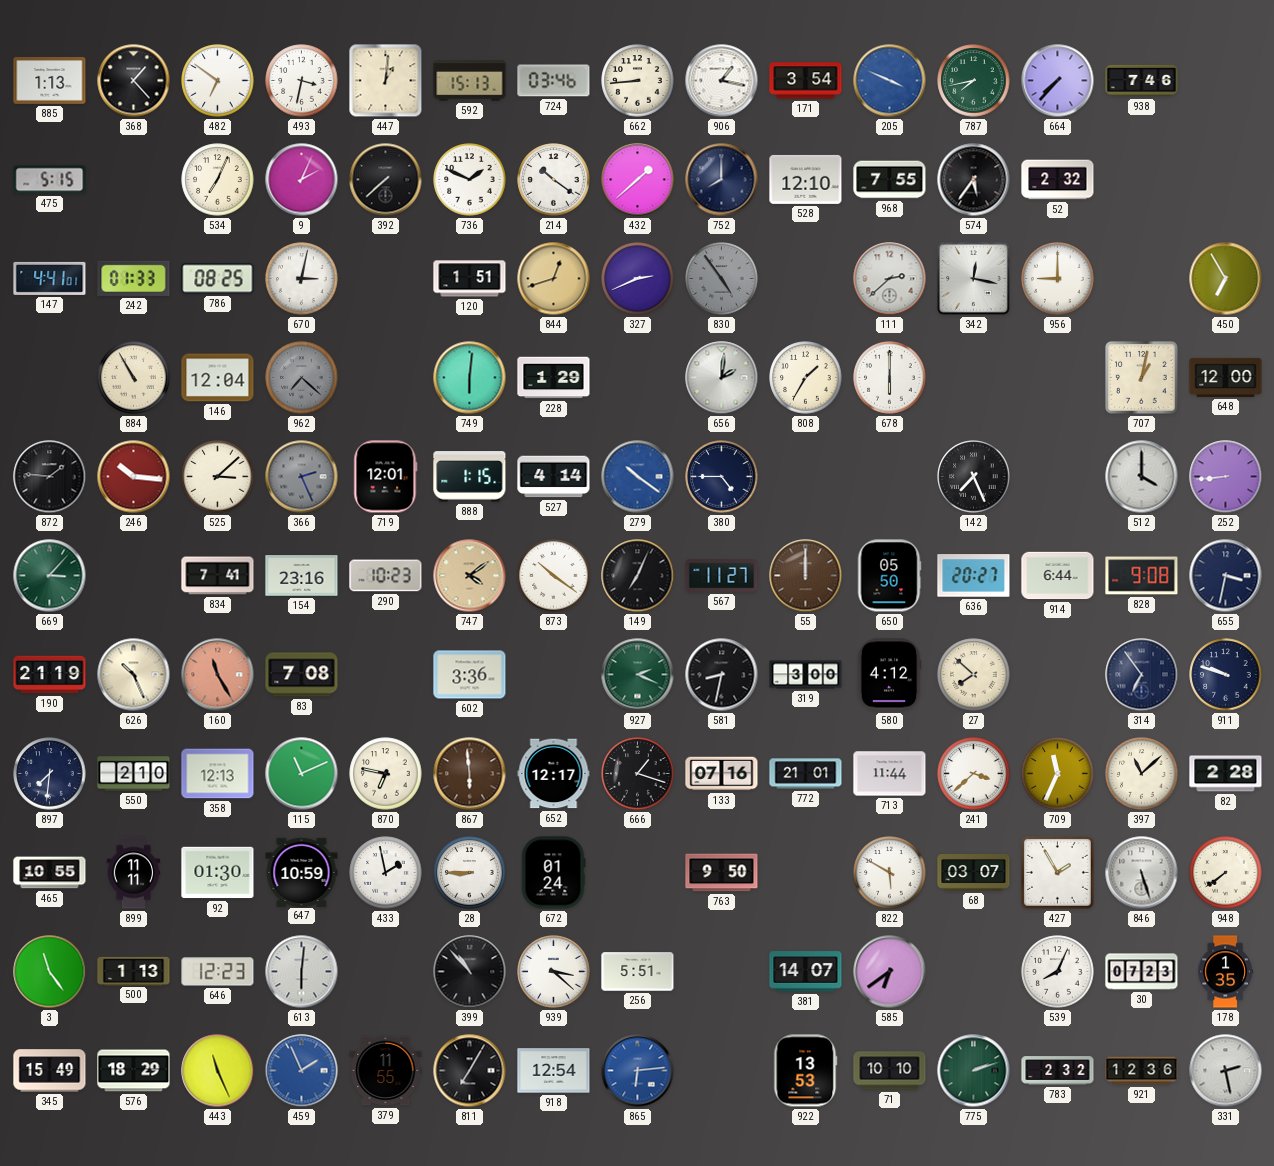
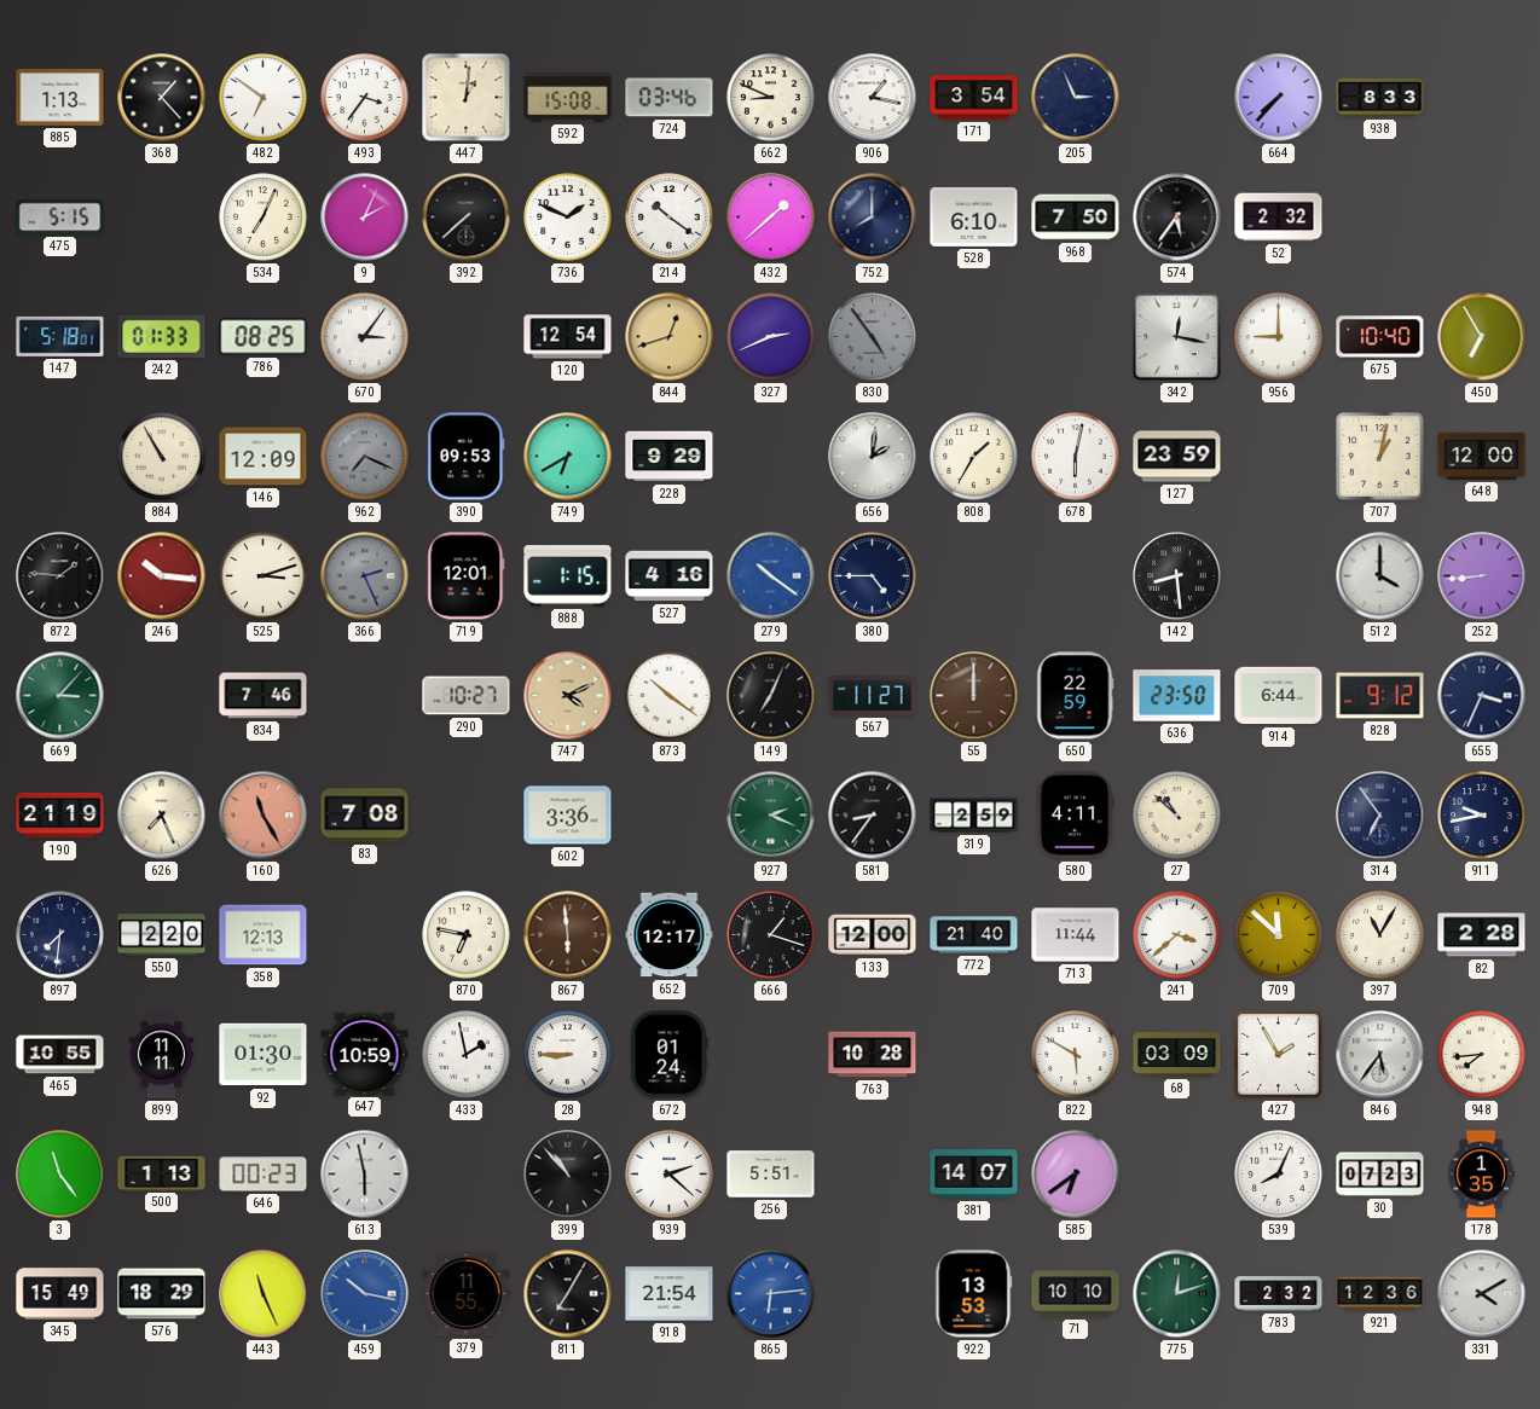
493: 3:32 -> 3:36
592: 15:13 -> 15:08
662: 8:44 -> 8:49
205: 3:49 -> 2:56
205 dial: blue -> navy
787: 7:43 -> none
938: 7:46 -> 8:33
528: 12:10 -> 6:10
968: 7:55 -> 7:50
147: 4:41 -> 5:18
670: 3:02 -> 3:06
120: 1:51 -> 12:54
111: 2:38 -> none
675: none -> 10:40
146: 12:04 -> 12:09
962: 7:22 -> 7:19
390: none -> 09:53
749: 6:01 -> 6:40
228: 1:29 -> 9:29
678: 6:00 -> 6:02
127: none -> 23:59
525: 3:08 -> 3:12
527: 4:14 -> 4:16
142: 7:26 -> 8:29
834: 7:41 -> 7:46
154: 23:16 -> none
290: 10:23 -> 10:27
747: 4:09 -> 4:11
650: 05:50 -> 22:59
636: 20:27 -> 23:50
828: 9:08 -> 9:12
655: 3:32 -> 3:34
626: 10:26 -> 7:26
581: 8:32 -> 8:36
319: 3:00 -> 2:59
580: 4:12 -> 4:11
27: 7:52 -> 10:52
911: 9:48 -> 9:43
550: 2:10 -> 2:20
115: 11:11 -> none
133: 07:16 -> 12:00
772: 21:01 -> 21:40
709: 11:34 -> 11:52
397: 11:08 -> 11:05
763: 9:50 -> 10:28
68: 03:07 -> 03:09
846: 5:27 -> 5:36
948: 7:39 -> 7:44
646: 12:23 -> 00:23
613: 6:01 -> 5:58
939: 3:22 -> 2:22
459: 1:56 -> 10:17
918: 12:54 -> 21:54
775: 2:12 -> 12:12
331: 2:28 -> 4:10
